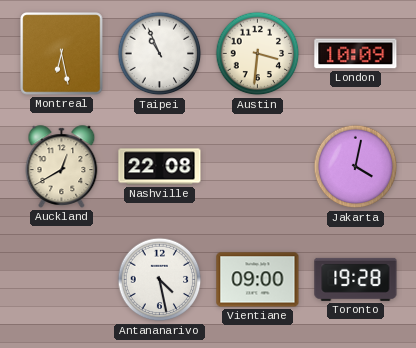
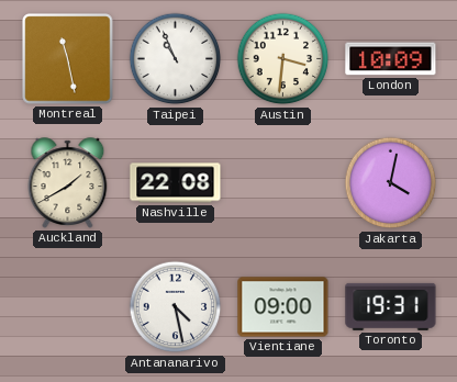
Montreal: 6:28 -> 11:28
Auckland: 12:40 -> 1:40
Toronto: 19:28 -> 19:31
